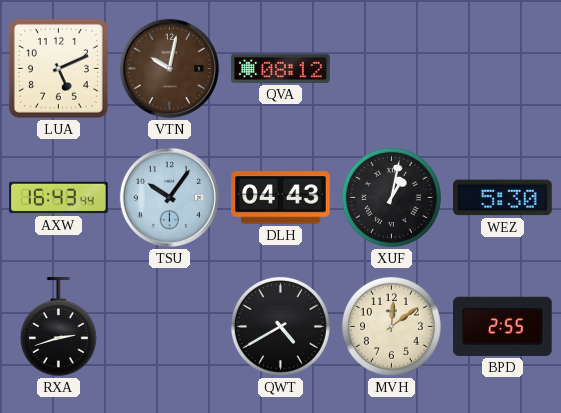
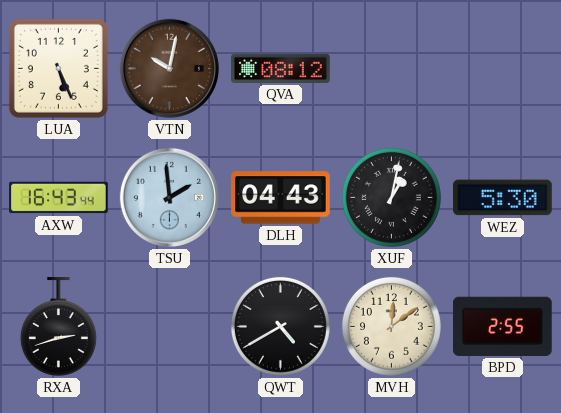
LUA: 5:11 -> 5:26
TSU: 10:06 -> 1:59
